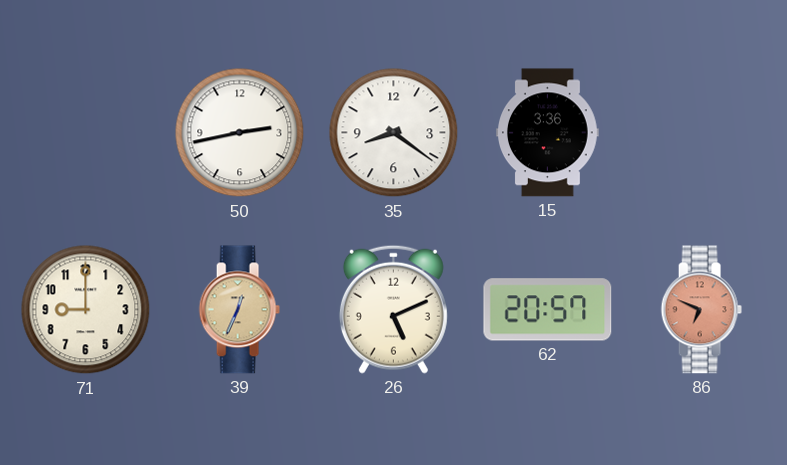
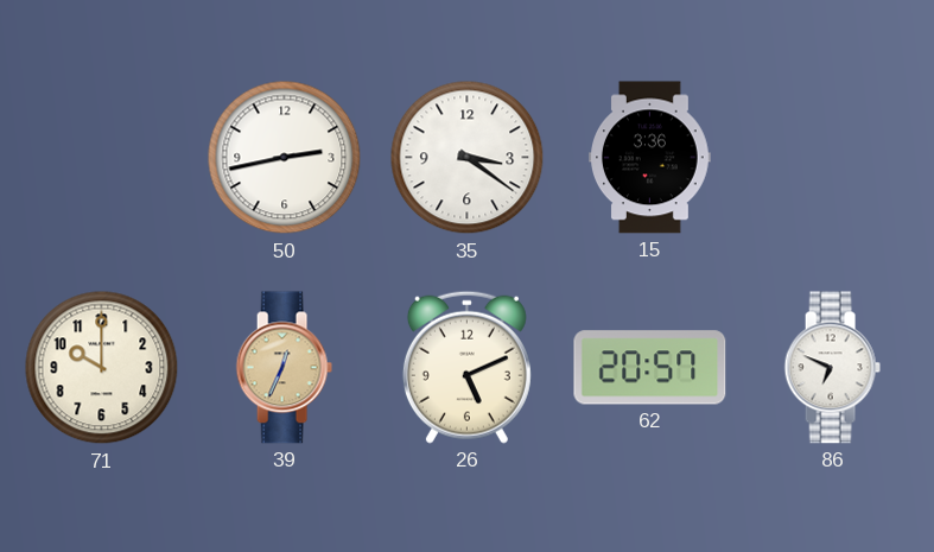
35: 8:21 -> 3:21
71: 9:00 -> 10:00
86 dial: salmon -> white
